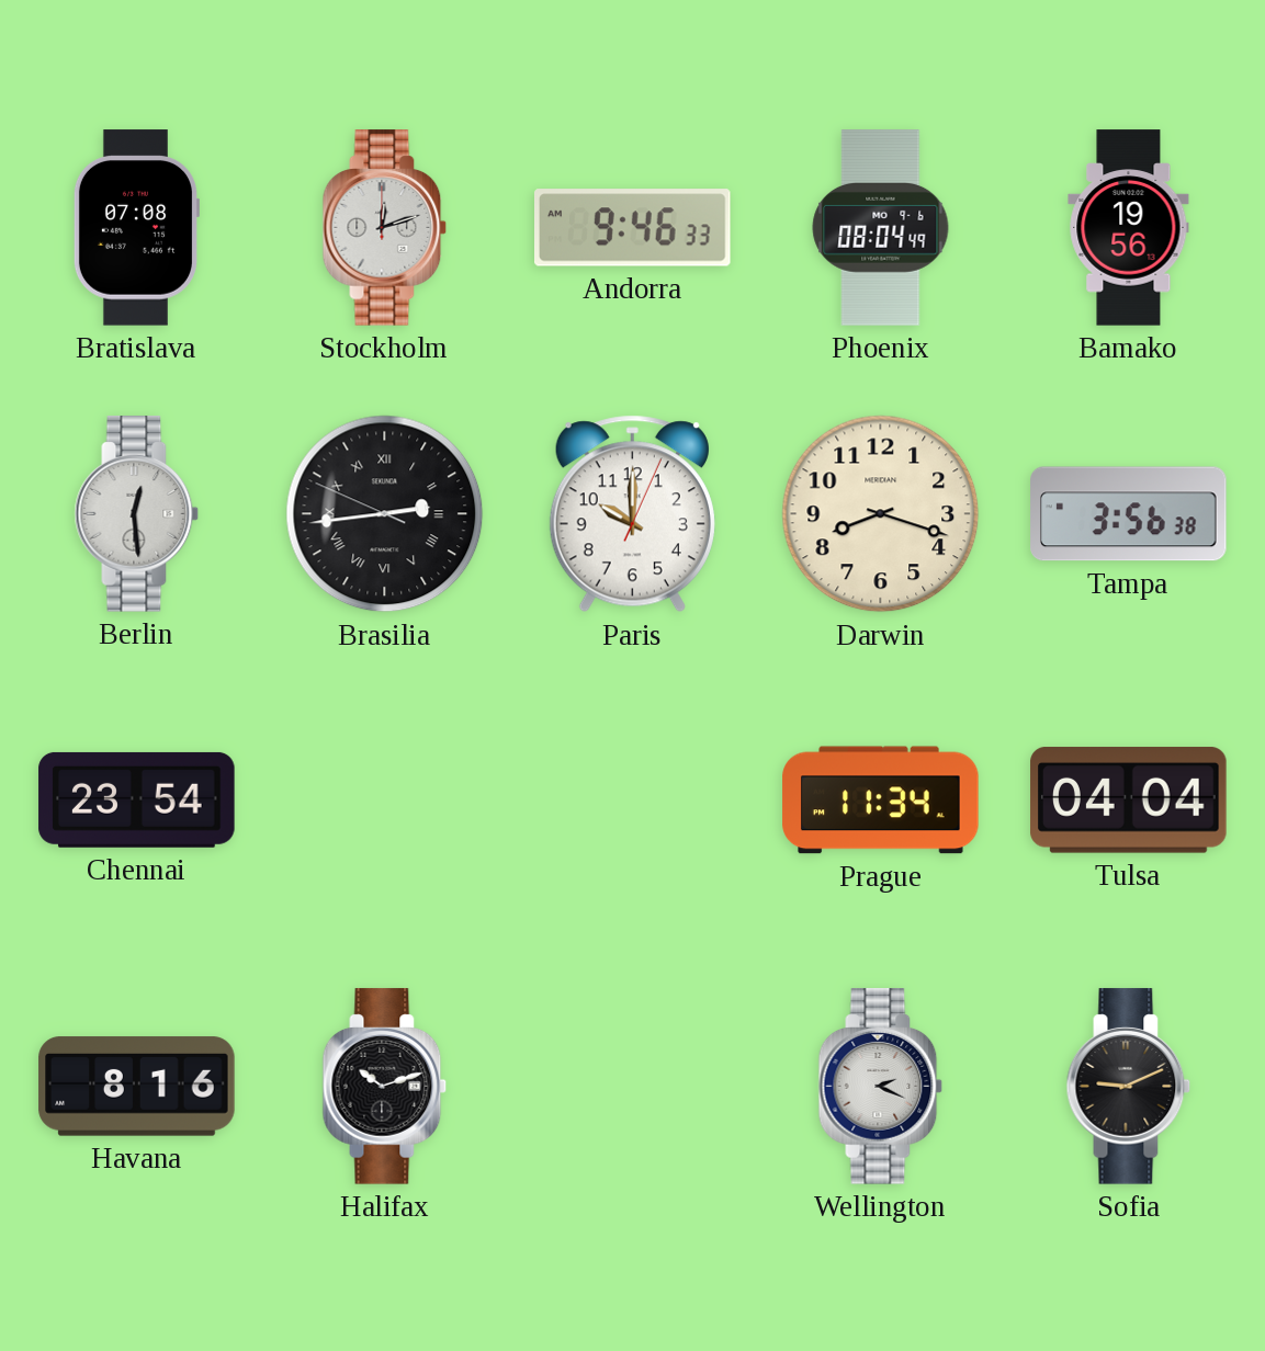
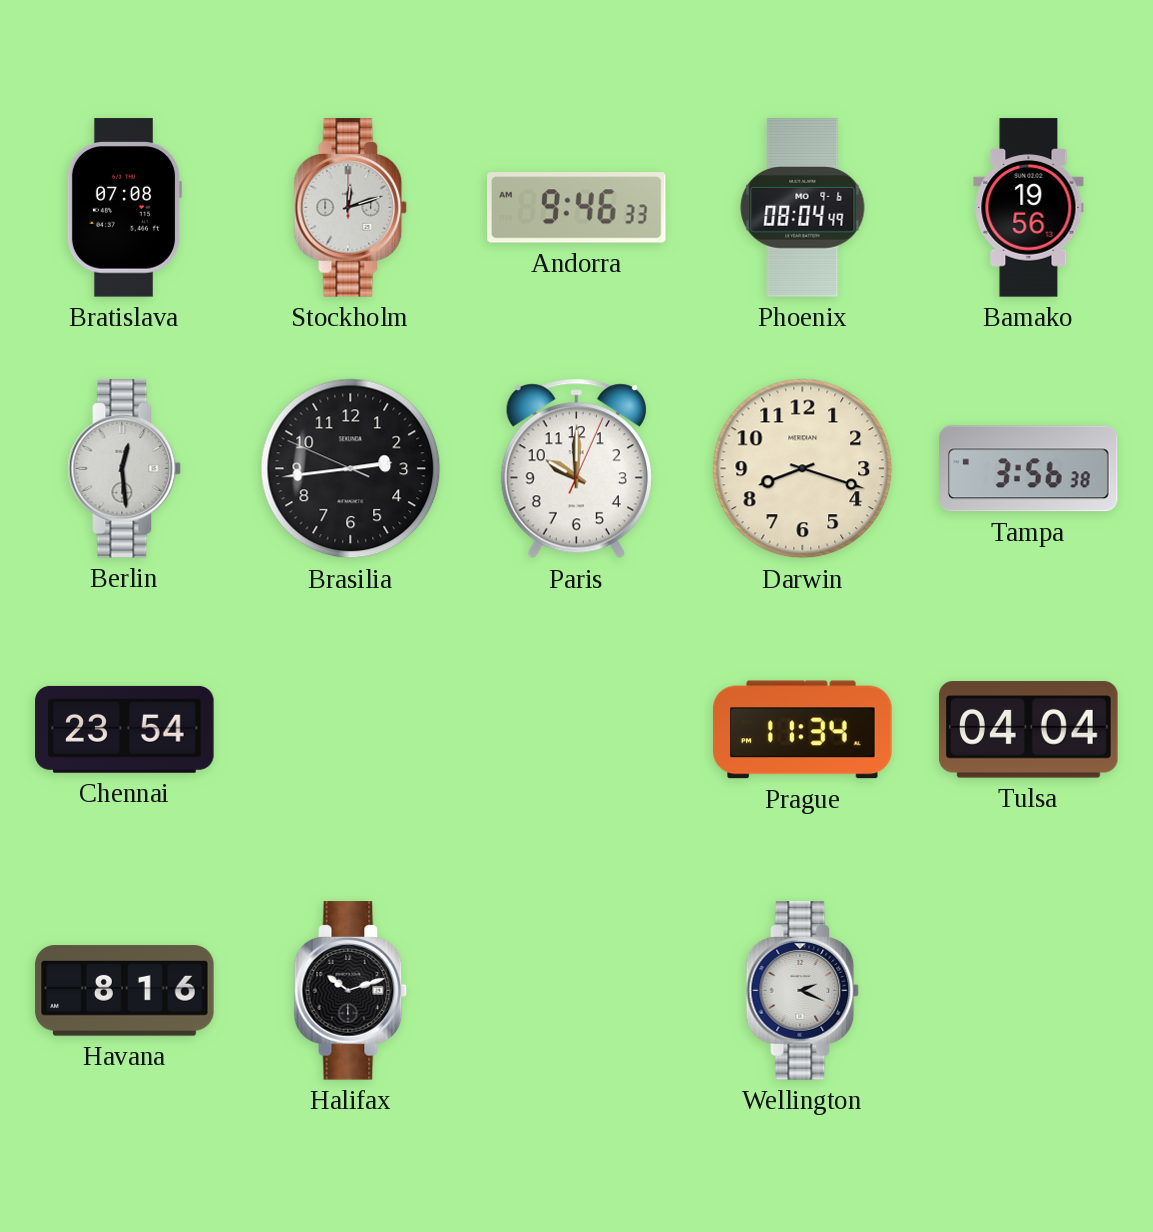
Brasilia numerals: Roman -> Arabic
Sofia: 9:11 -> none
